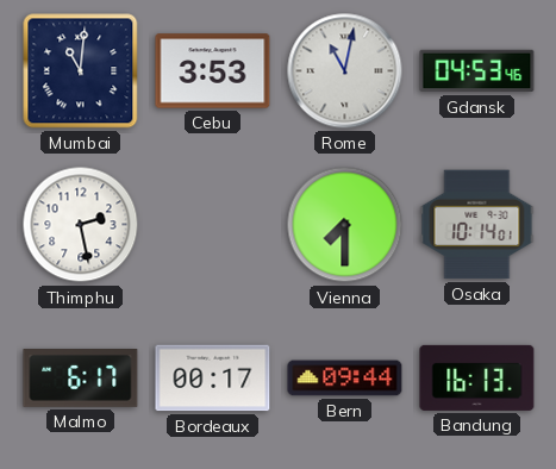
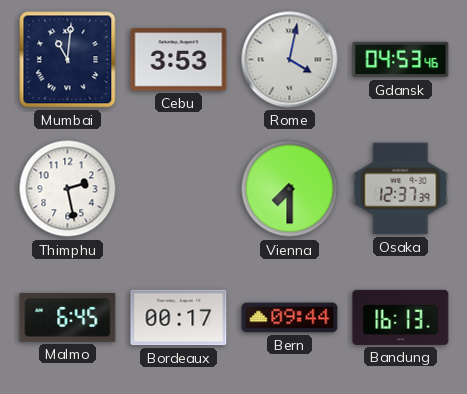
Rome: 11:02 -> 4:02
Osaka: 10:14 -> 12:37
Malmo: 6:17 -> 6:45
